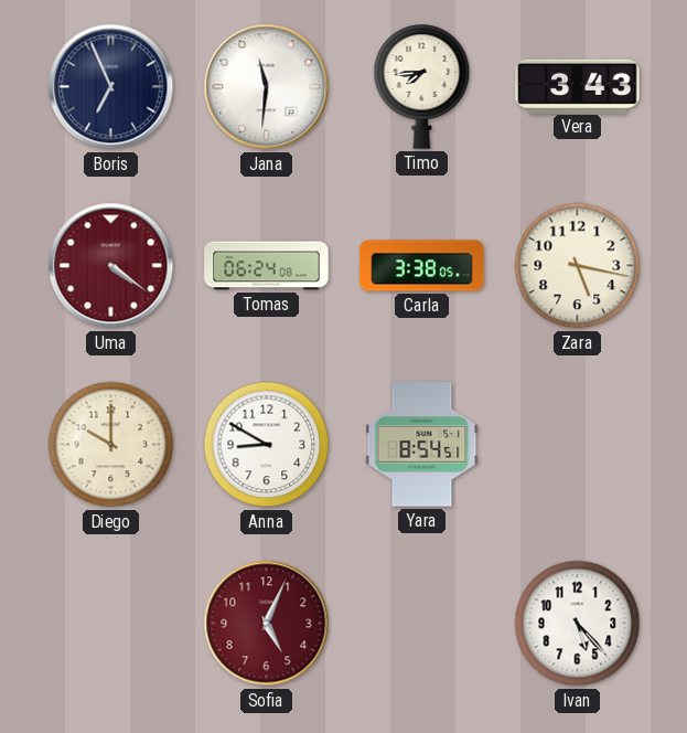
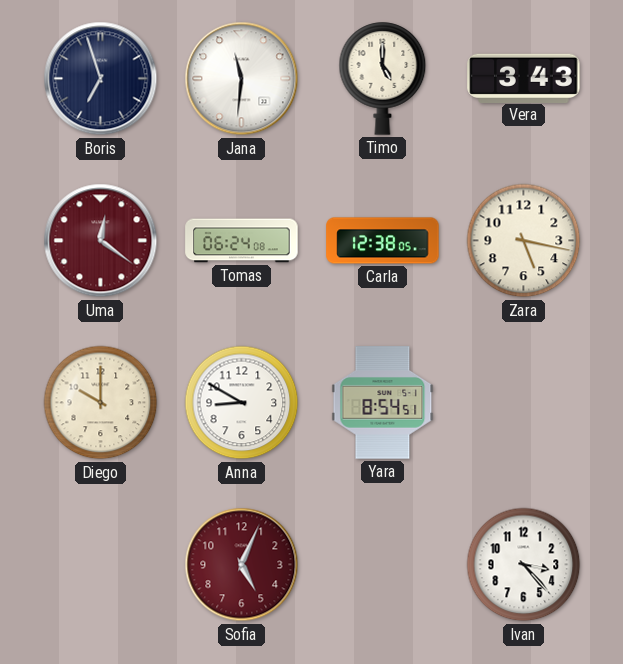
Boris: 6:56 -> 6:57
Timo: 7:44 -> 5:00
Uma: 4:21 -> 12:21
Carla: 3:38 -> 12:38
Ivan: 5:23 -> 3:23
